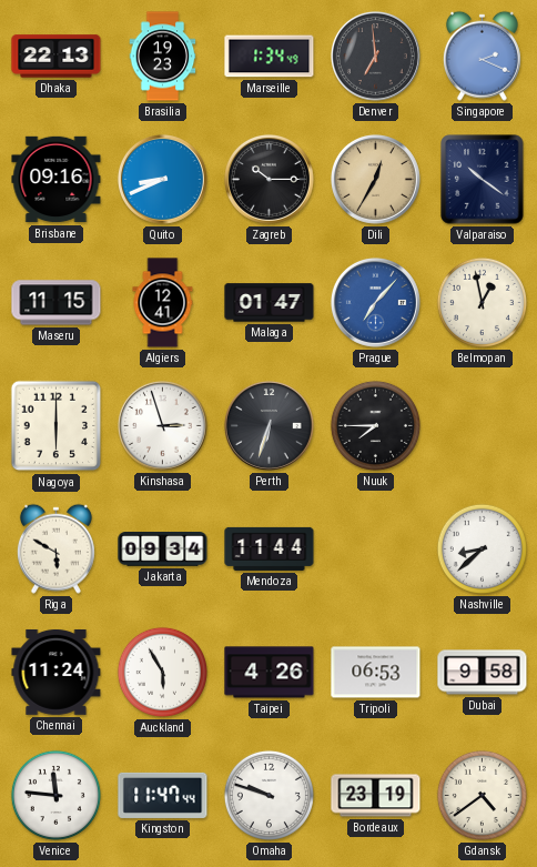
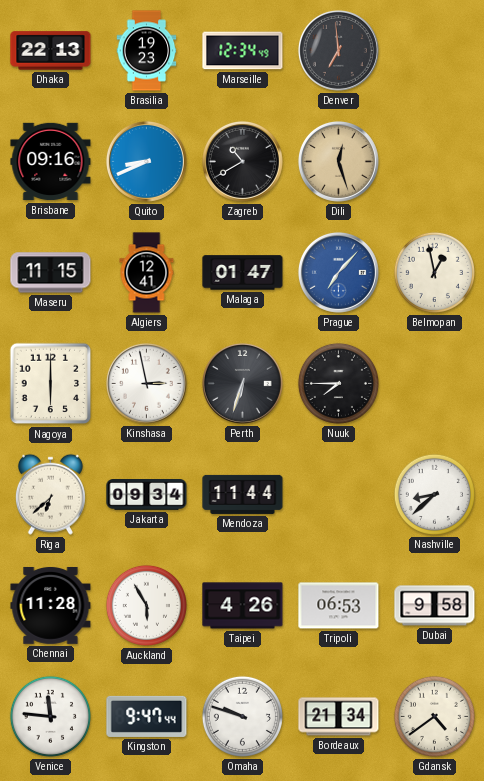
Marseille: 1:34 -> 12:34
Singapore: 2:19 -> none
Zagreb: 10:15 -> 10:40
Dili: 12:35 -> 12:27
Valparaiso: 10:21 -> none
Kinshasa: 2:57 -> 2:58
Riga: 5:50 -> 6:38
Chennai: 11:24 -> 11:28
Kingston: 11:47 -> 9:47
Bordeaux: 23:19 -> 21:34
